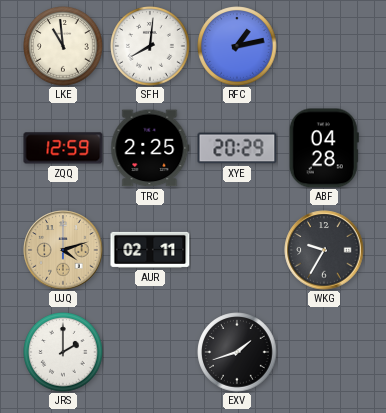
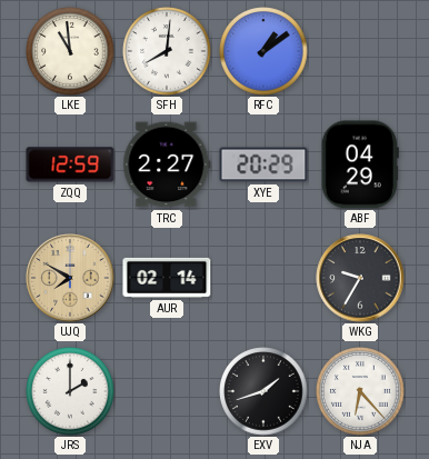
RFC: 1:13 -> 1:09
TRC: 2:25 -> 2:27
ABF: 04:28 -> 04:29
UJQ: 4:12 -> 7:50
AUR: 02:11 -> 02:14
NJA: none -> 6:23
